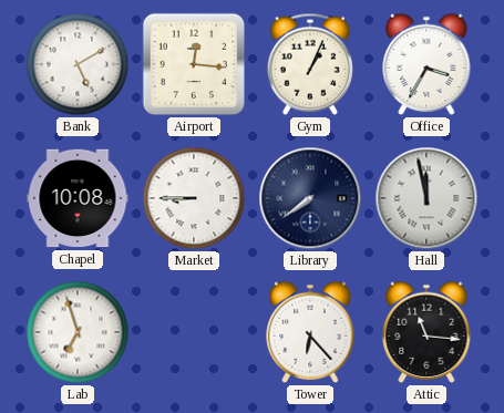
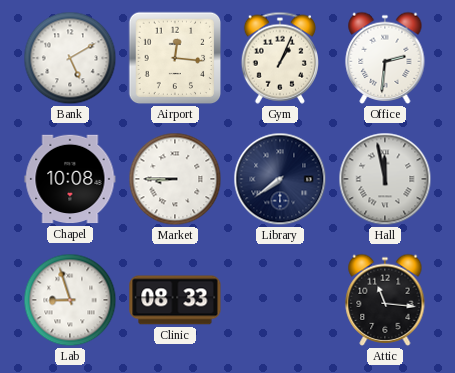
Office: 3:35 -> 2:31
Lab: 6:57 -> 8:57
Clinic: none -> 08:33
Tower: 6:23 -> none
